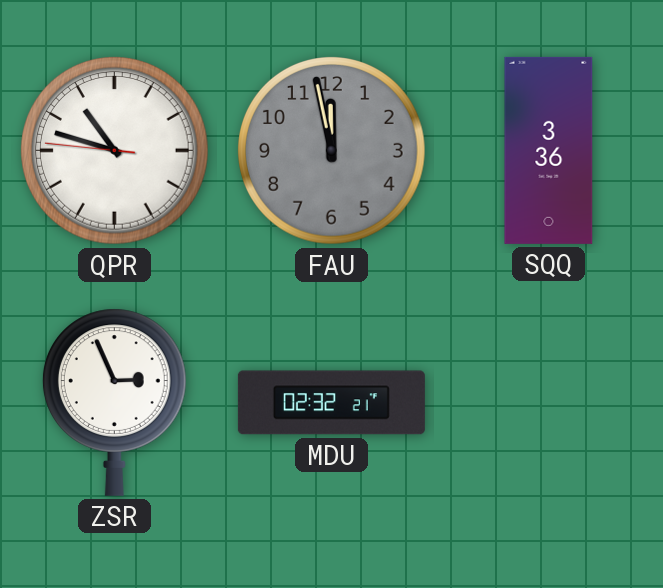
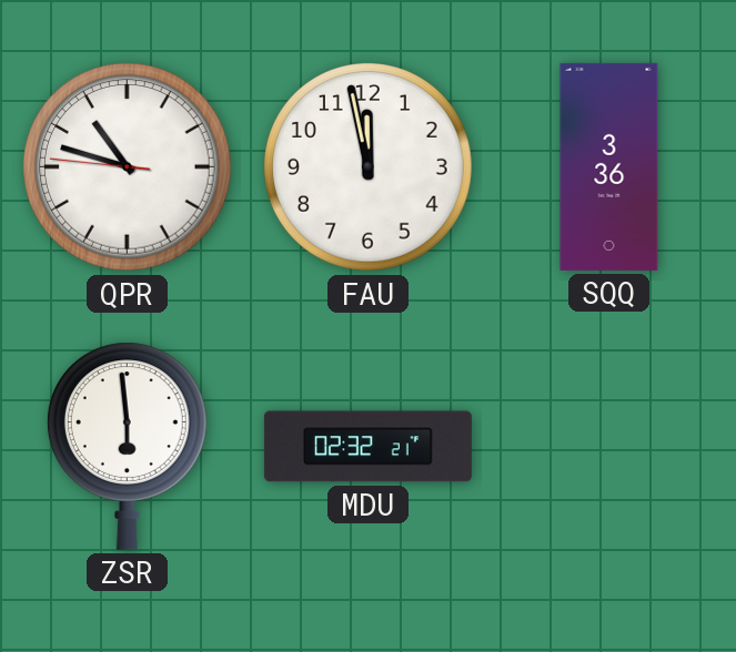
FAU dial: grey -> white
ZSR: 2:56 -> 5:59
